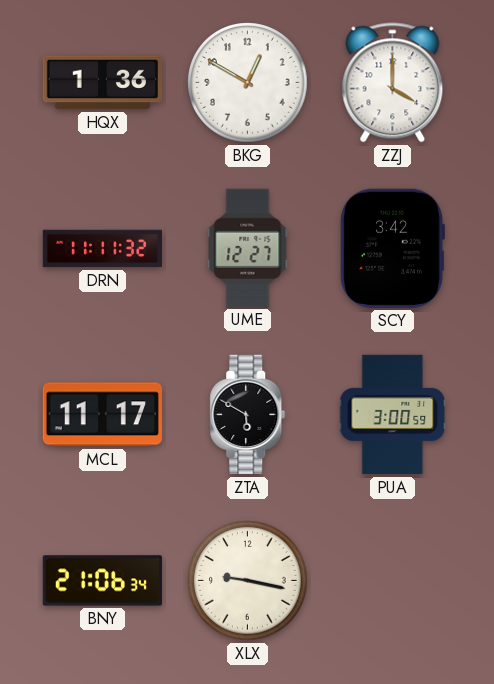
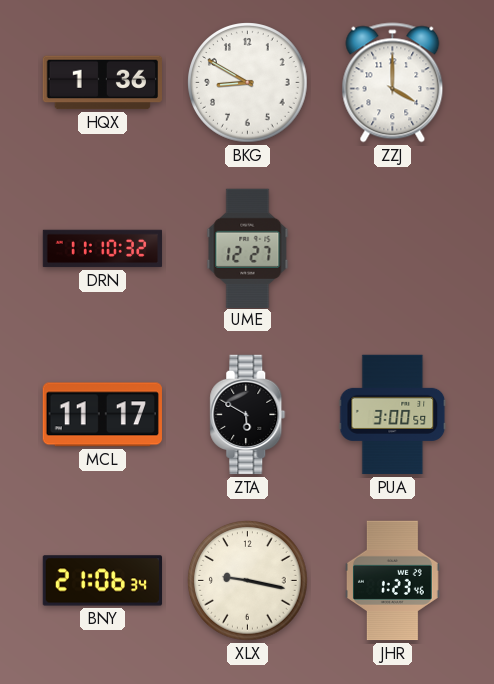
BKG: 12:50 -> 8:50
DRN: 11:11 -> 11:10
SCY: 3:42 -> none
JHR: none -> 1:23
